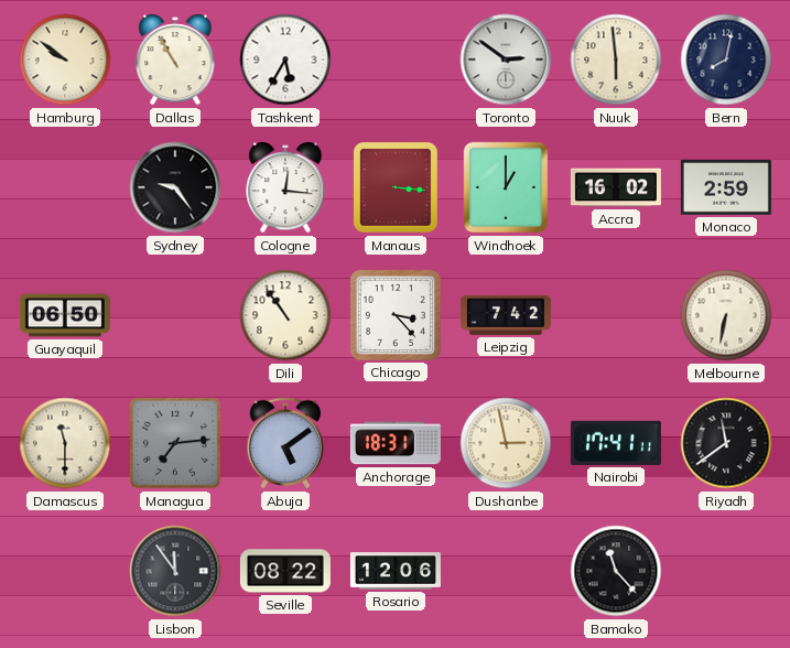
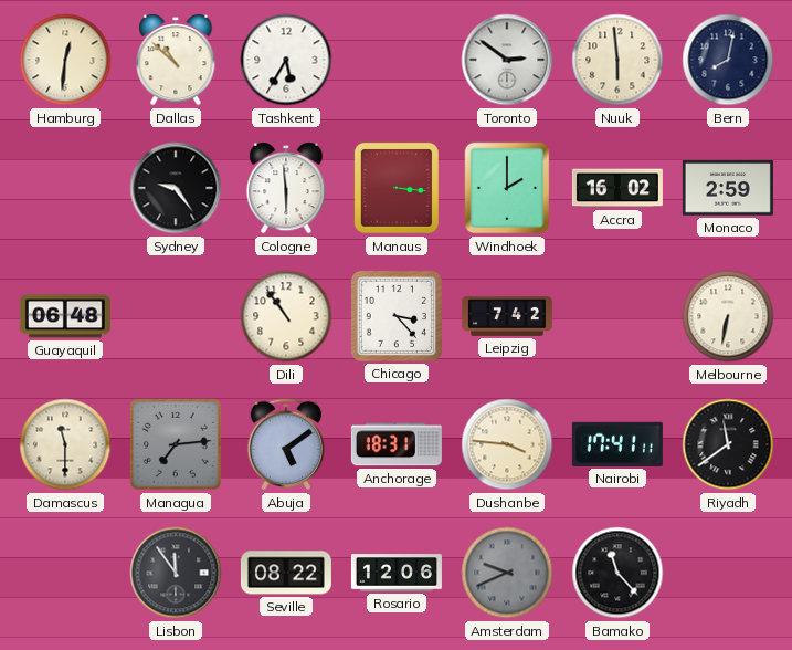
Hamburg: 9:51 -> 12:31
Dallas: 10:55 -> 10:52
Cologne: 12:16 -> 5:59
Windhoek: 1:00 -> 2:00
Guayaquil: 06:50 -> 06:48
Dushanbe: 2:58 -> 3:46
Amsterdam: none -> 9:41
